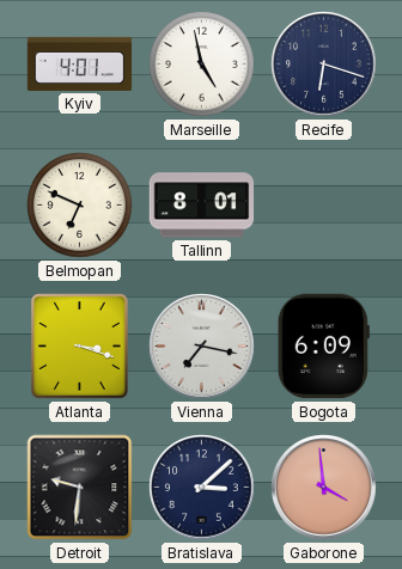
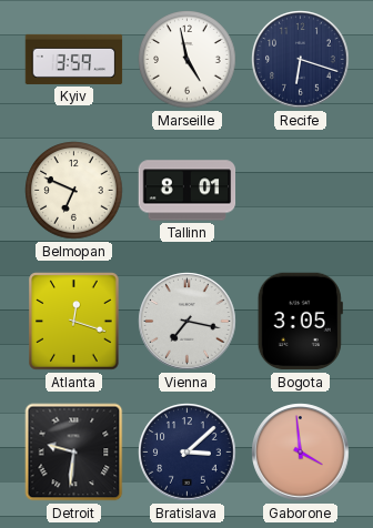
Kyiv: 4:01 -> 3:59
Atlanta: 3:18 -> 12:18
Bogota: 6:09 -> 3:05
